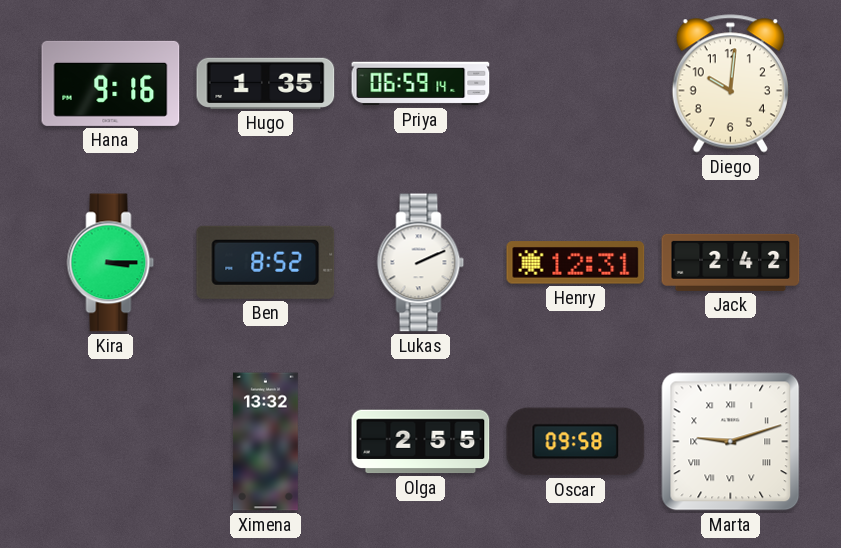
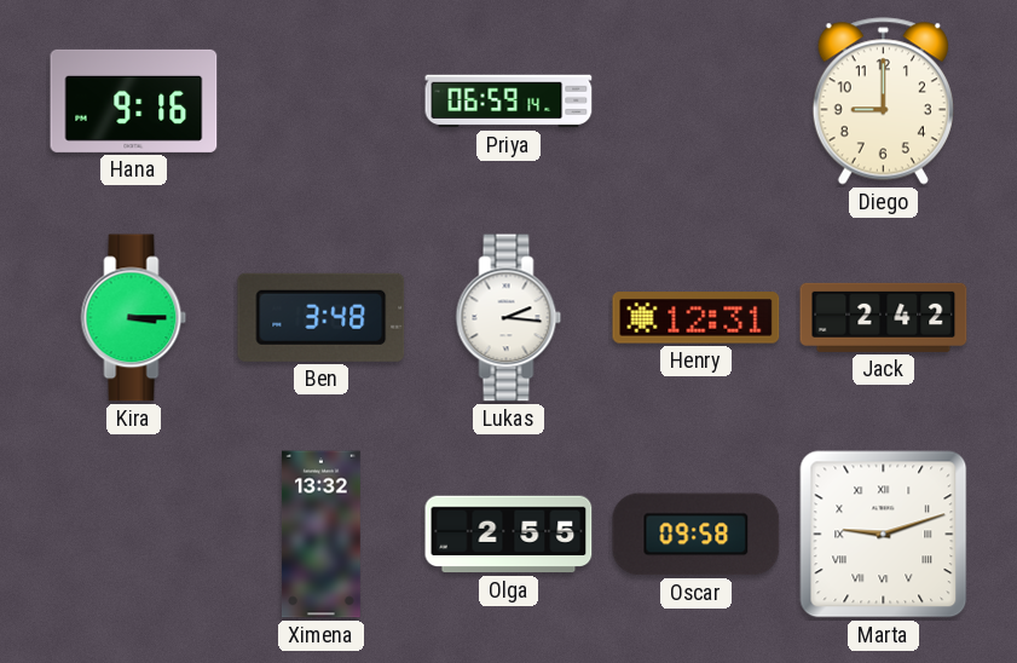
Hugo: 1:35 -> none
Diego: 10:01 -> 9:00
Ben: 8:52 -> 3:48
Lukas: 2:11 -> 2:16
